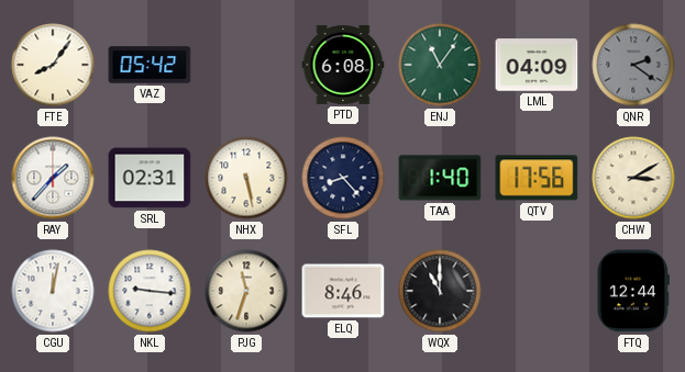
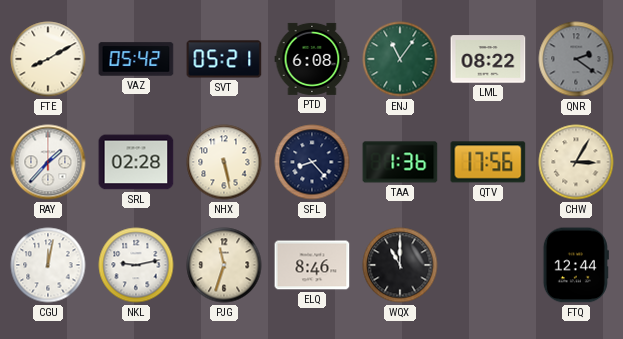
FTE: 8:06 -> 8:10
SVT: none -> 05:21
LML: 04:09 -> 08:22
SRL: 02:31 -> 02:28
TAA: 1:40 -> 1:36
CHW: 3:10 -> 3:05
NKL: 9:16 -> 9:13
